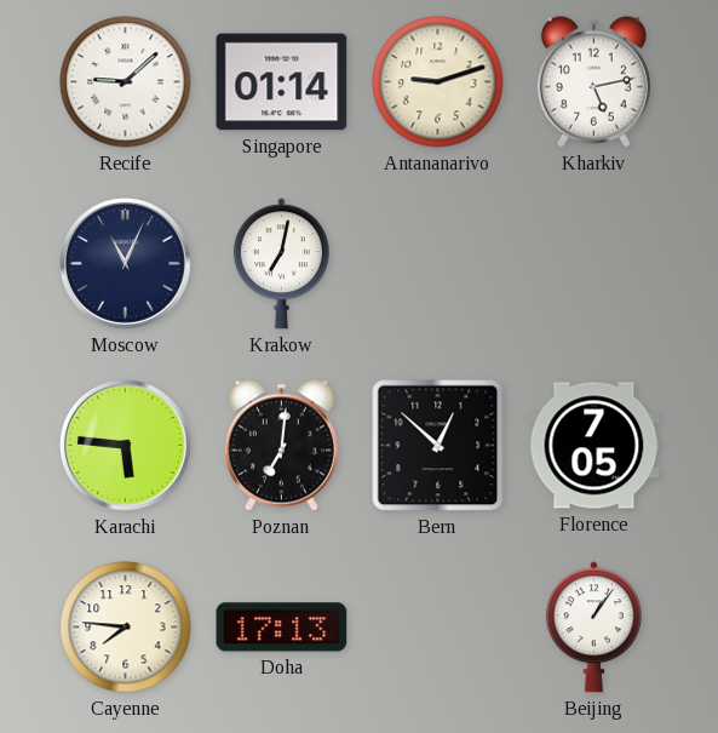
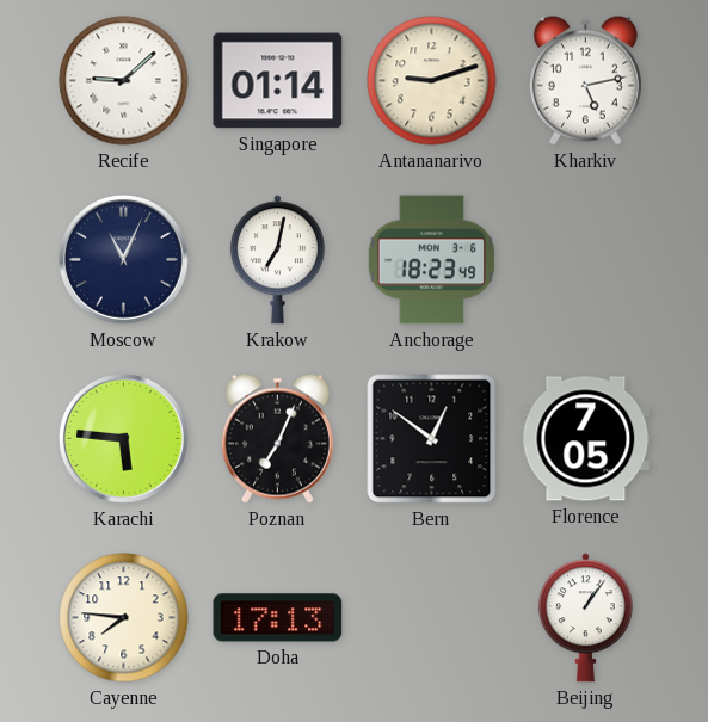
Anchorage: none -> 18:23
Poznan: 7:01 -> 7:04
Bern: 12:52 -> 12:51
